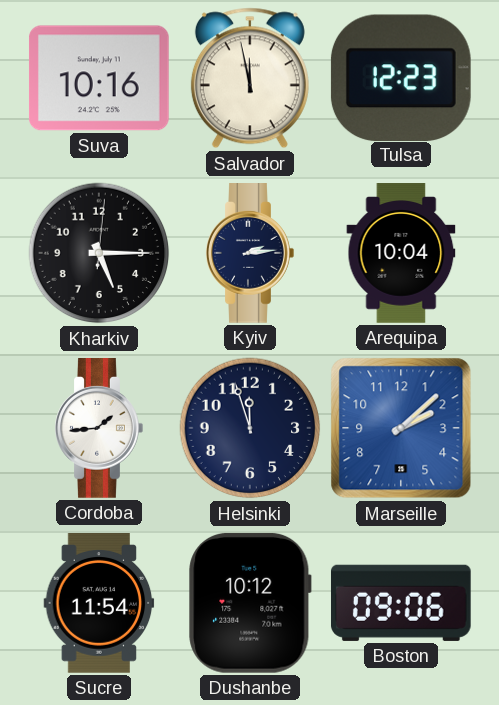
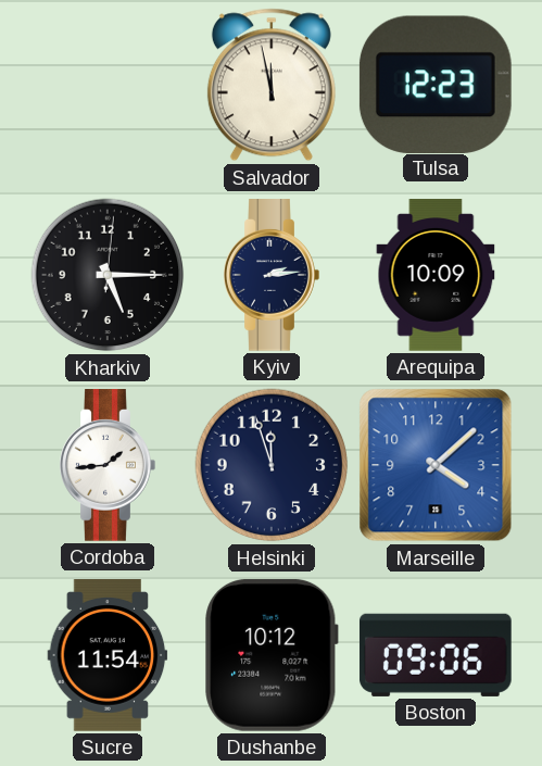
Suva: 10:16 -> none
Arequipa: 10:04 -> 10:09
Marseille: 2:08 -> 4:08
